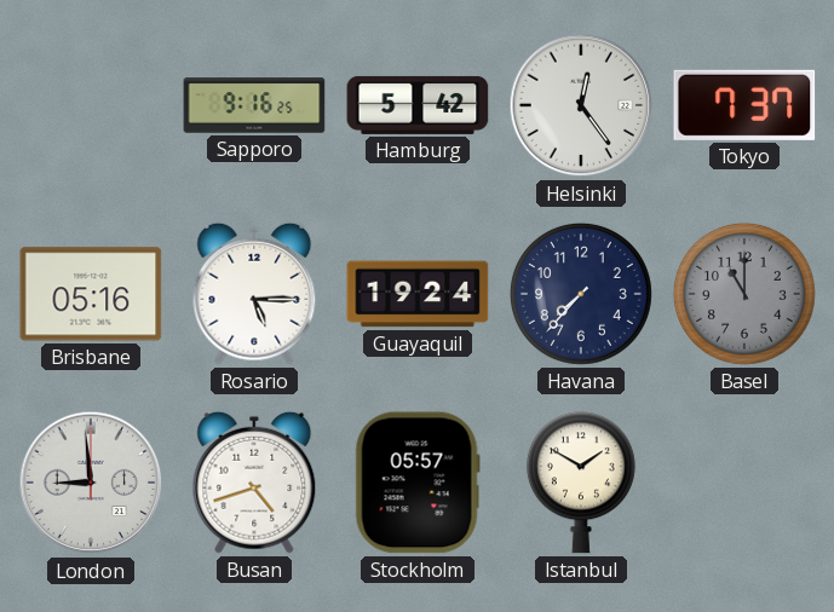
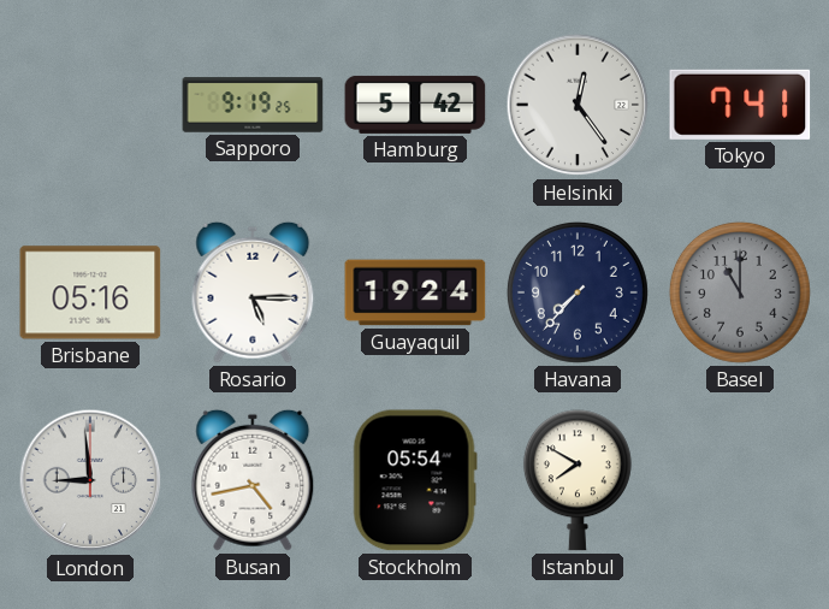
Sapporo: 9:16 -> 9:19
Tokyo: 7:37 -> 7:41
Busan: 4:42 -> 4:43
Stockholm: 05:57 -> 05:54
Istanbul: 1:50 -> 7:50
